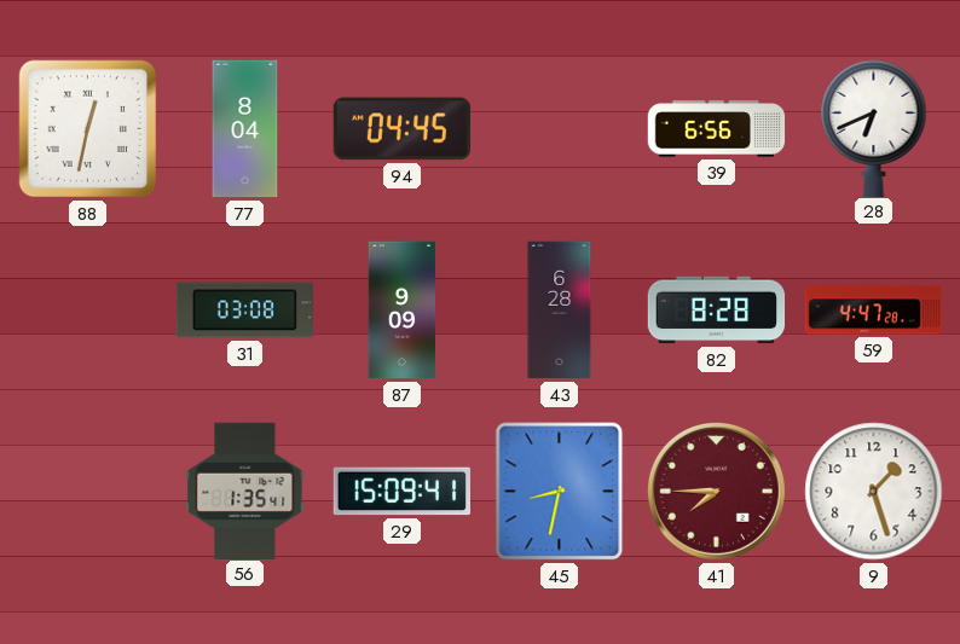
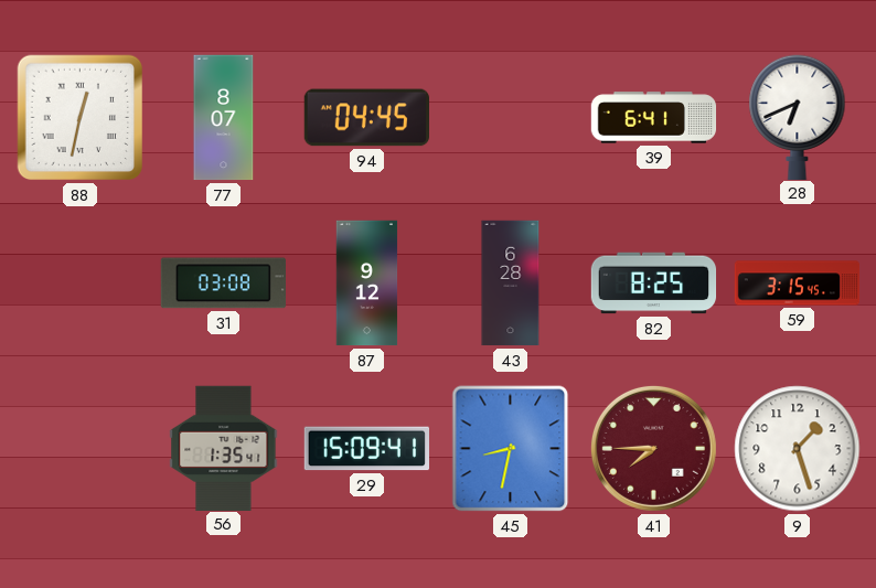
77: 8:04 -> 8:07
39: 6:56 -> 6:41
87: 9:09 -> 9:12
82: 8:28 -> 8:25
59: 4:47 -> 3:15
